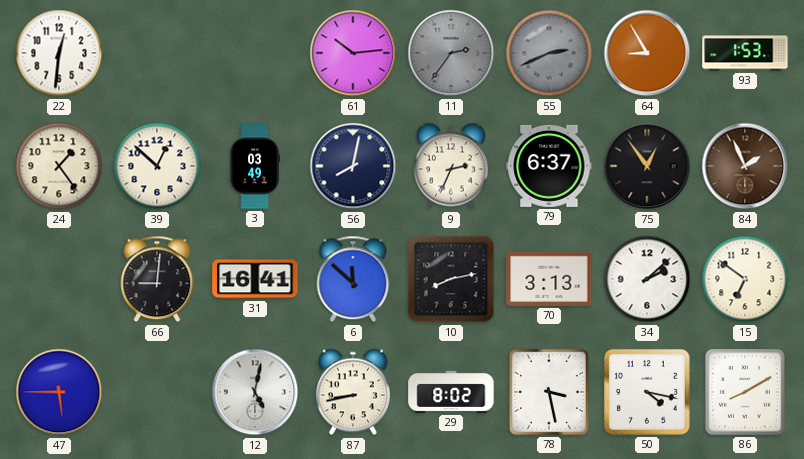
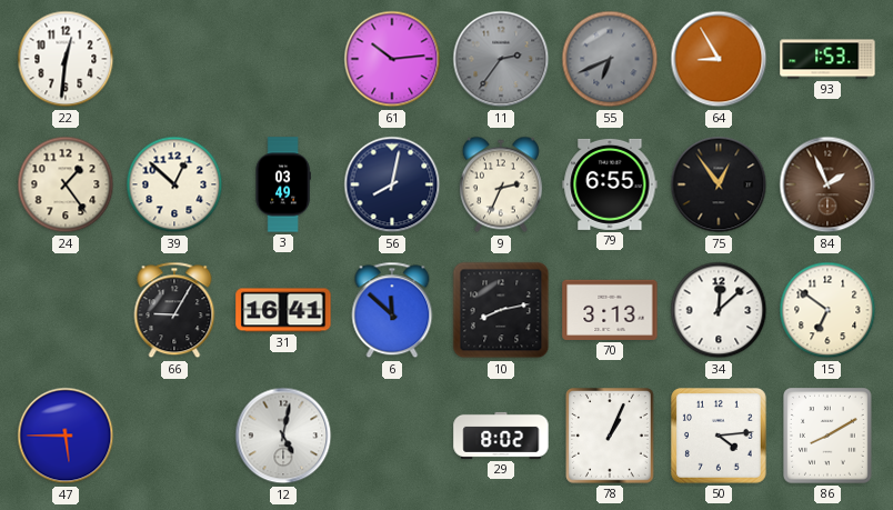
55: 2:41 -> 6:41
79: 6:37 -> 6:55
66: 9:01 -> 9:05
34: 2:08 -> 12:08
87: 8:43 -> none
78: 3:28 -> 1:04
50: 4:17 -> 4:14
